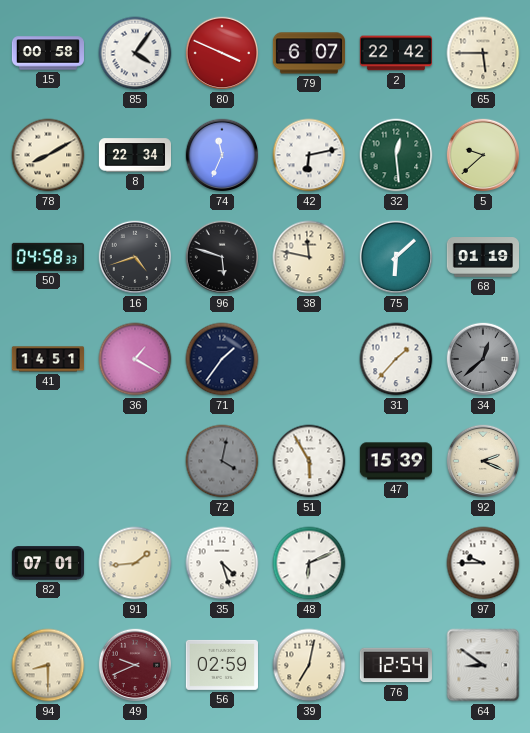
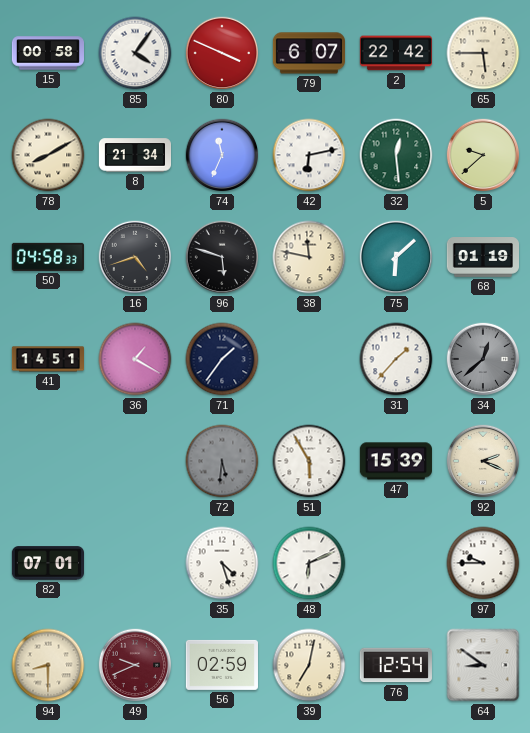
8: 22:34 -> 21:34
72: 4:02 -> 5:31
91: 1:44 -> none
